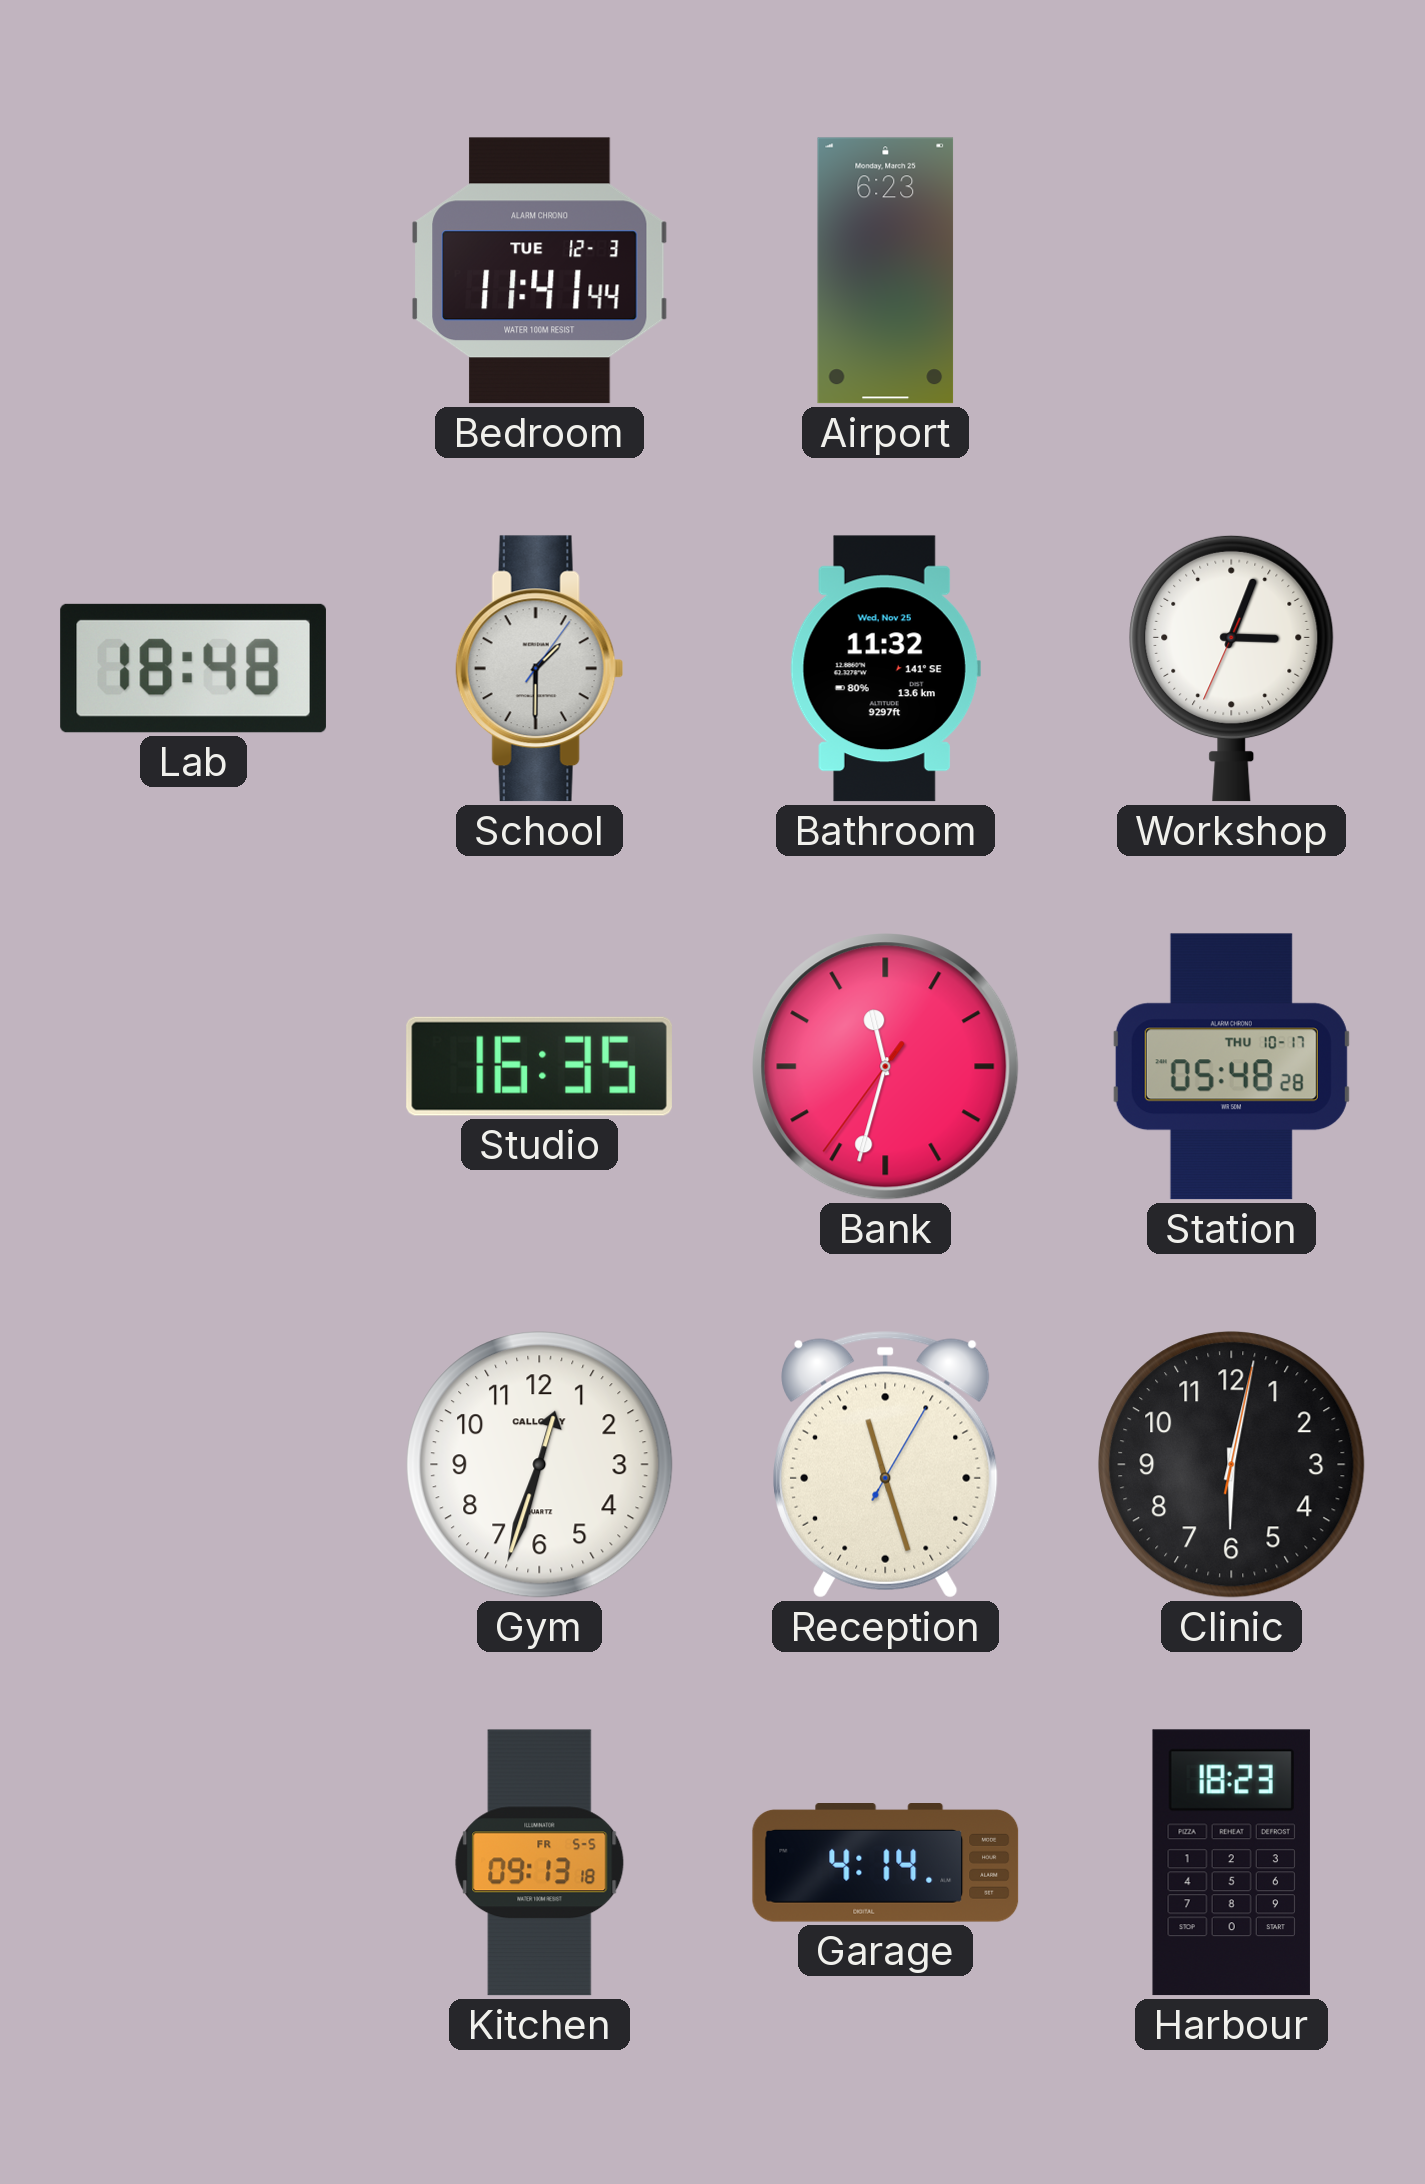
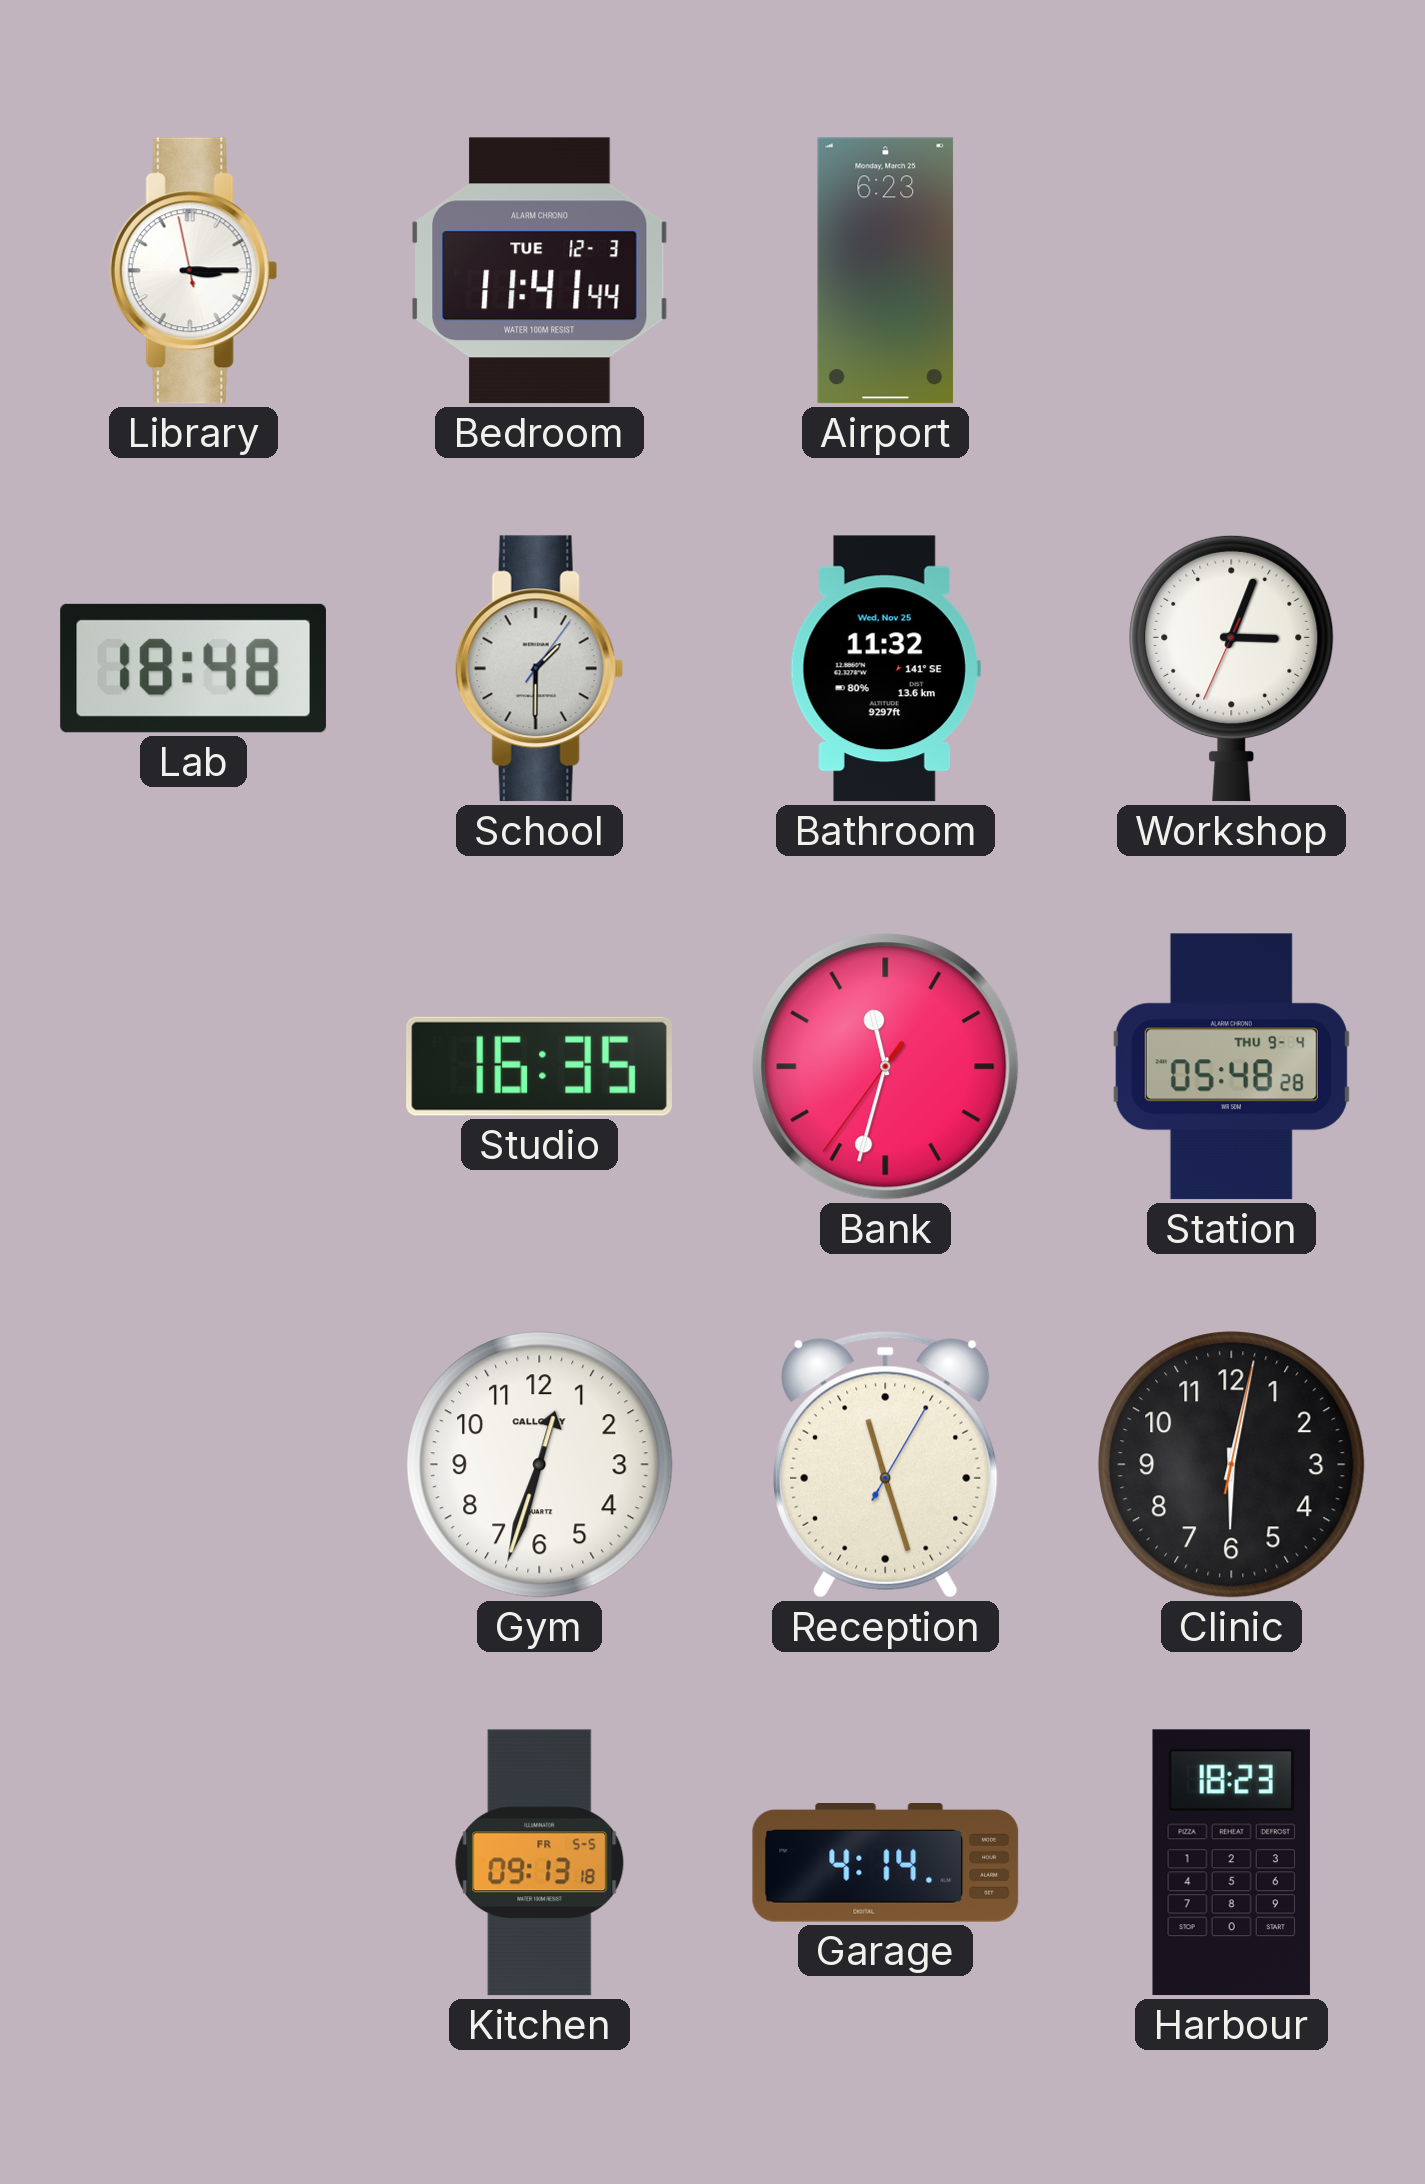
Library: none -> 3:14
Station date: THU 10-17 -> THU 9-4
